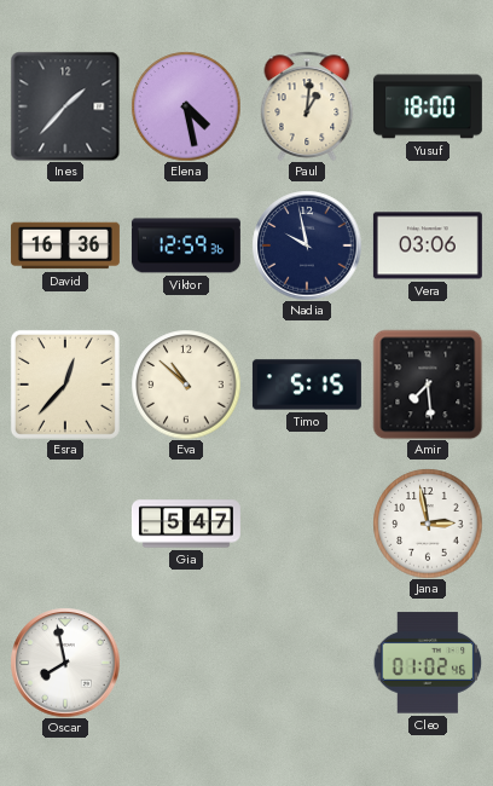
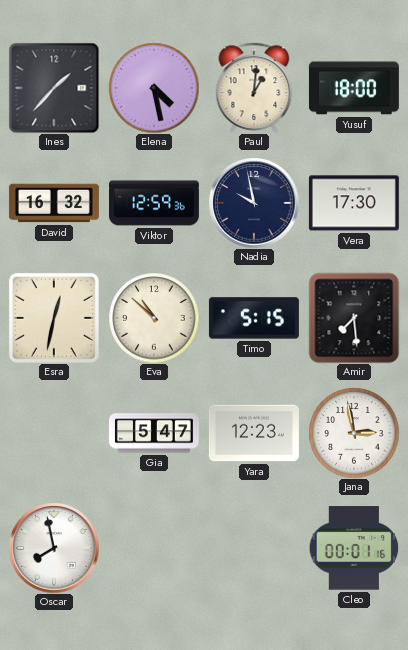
David: 16:36 -> 16:32
Vera: 03:06 -> 17:30
Esra: 12:37 -> 12:32
Yara: none -> 12:23
Cleo: 01:02 -> 00:01
